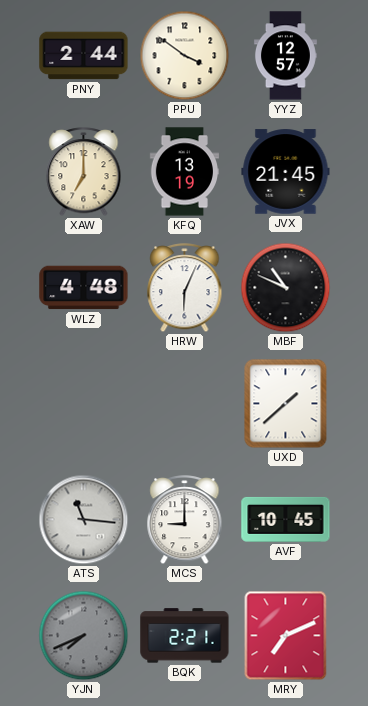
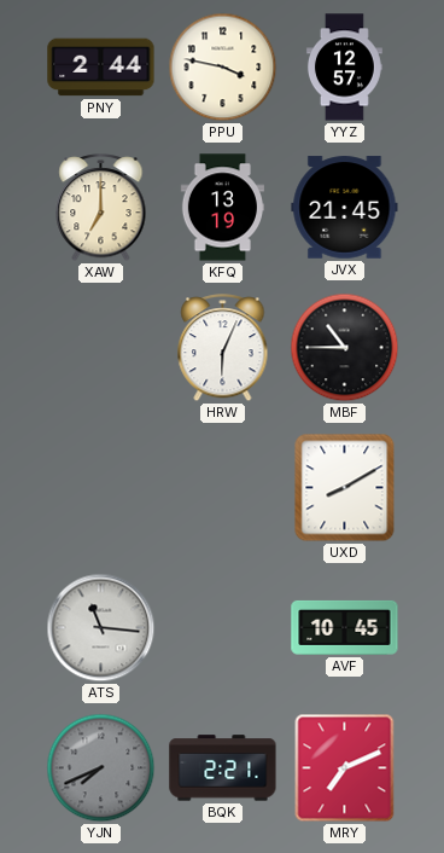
PPU: 3:51 -> 3:47
WLZ: 4:48 -> none
MBF: 10:49 -> 10:45
UXD: 1:38 -> 8:10
MCS: 9:00 -> none
